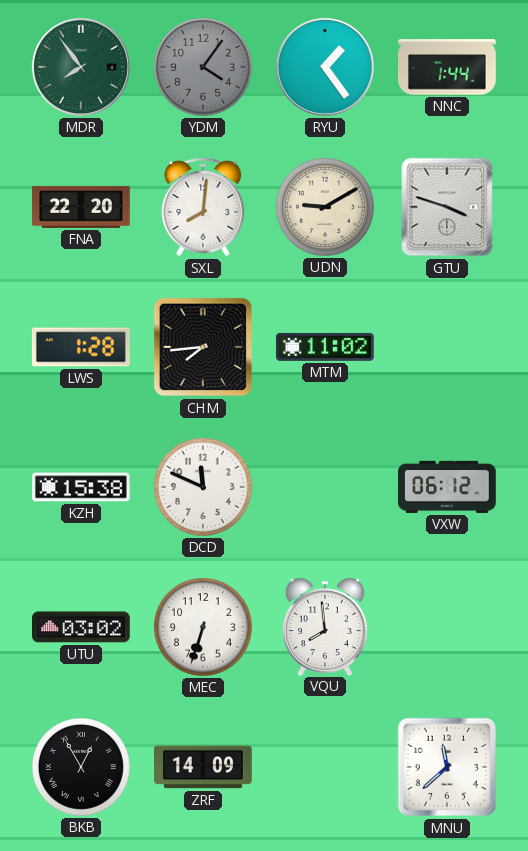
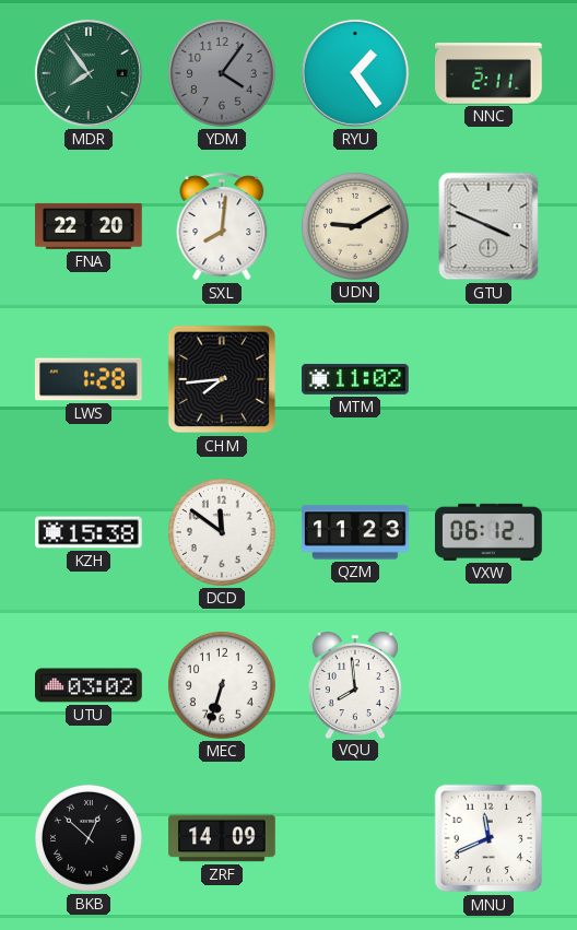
NNC: 1:44 -> 2:11
GTU: 3:48 -> 3:49
DCD: 11:49 -> 11:51
QZM: none -> 11:23
BKB: 12:55 -> 12:52
MNU: 11:38 -> 11:41
